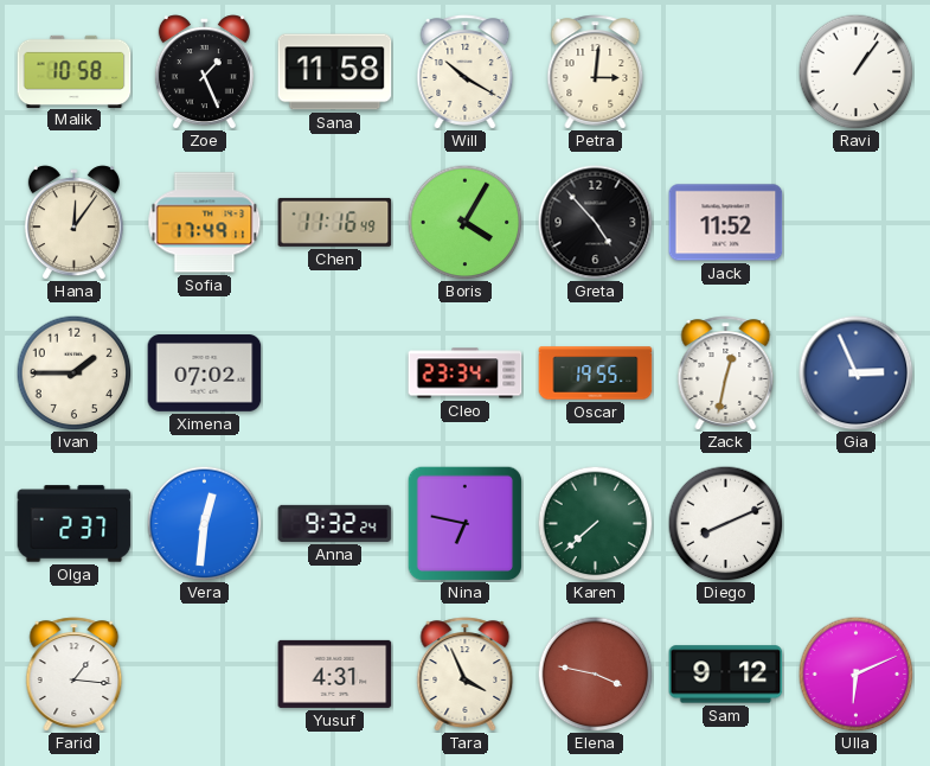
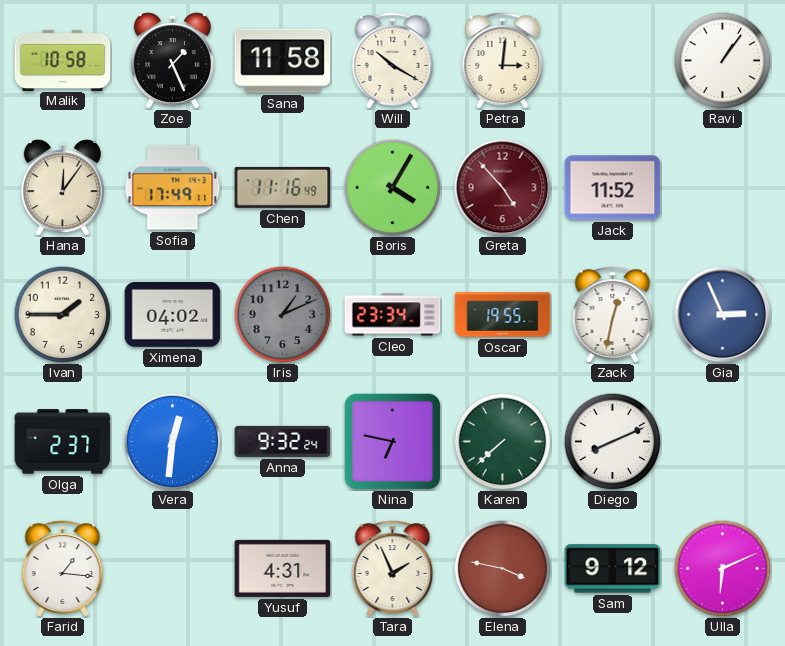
Greta dial: black -> burgundy
Ximena: 07:02 -> 04:02
Iris: none -> 1:11
Tara: 3:56 -> 1:56
